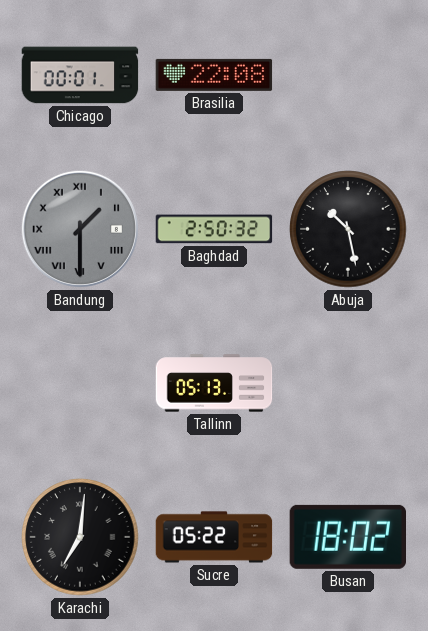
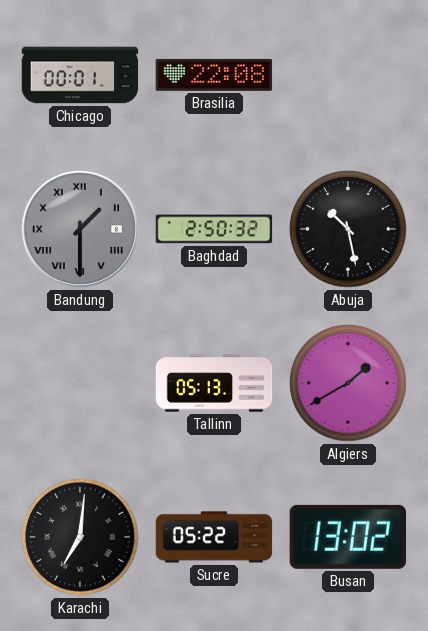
Algiers: none -> 1:40
Busan: 18:02 -> 13:02
